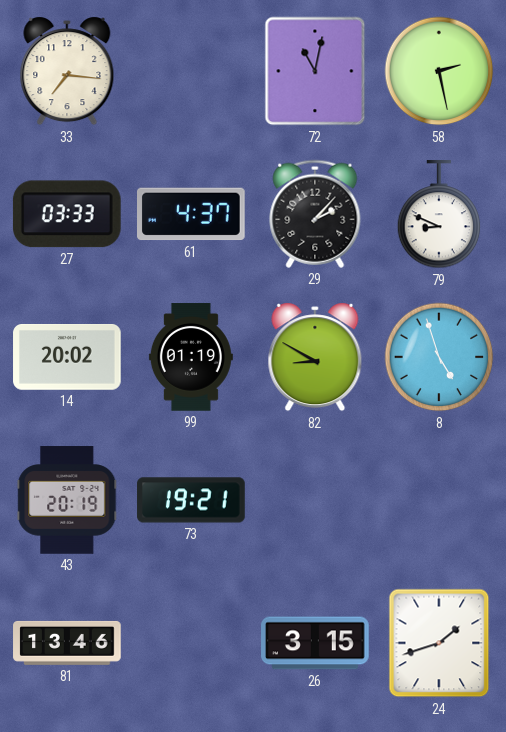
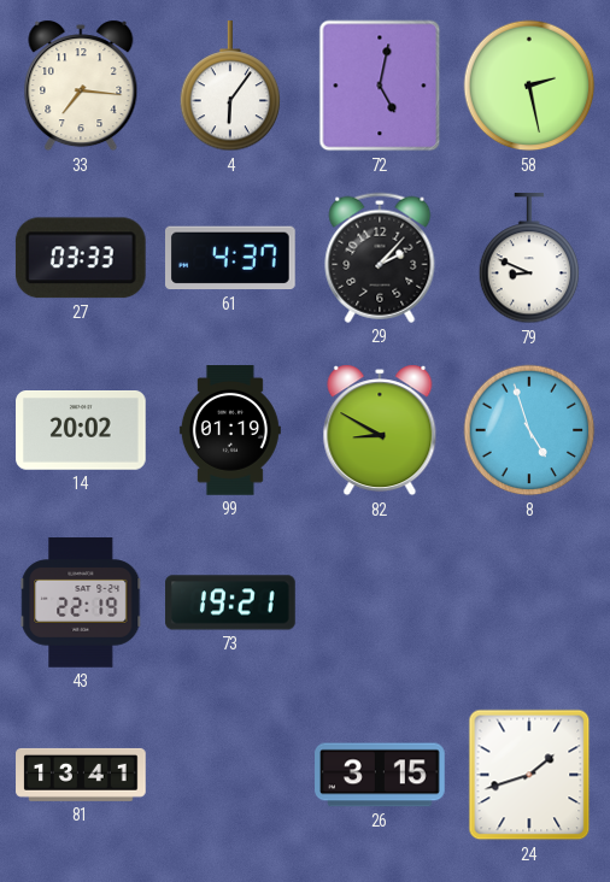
4: none -> 6:06
72: 11:02 -> 5:02
43: 20:19 -> 22:19
81: 13:46 -> 13:41
